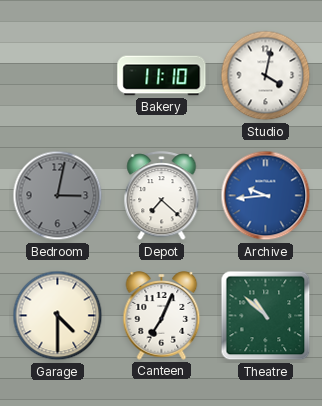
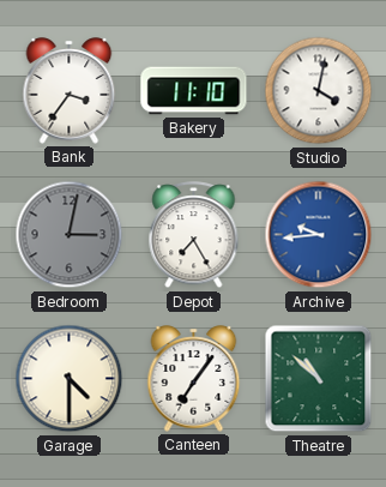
Bank: none -> 3:36
Depot: 7:22 -> 7:25
Canteen: 7:04 -> 7:06
